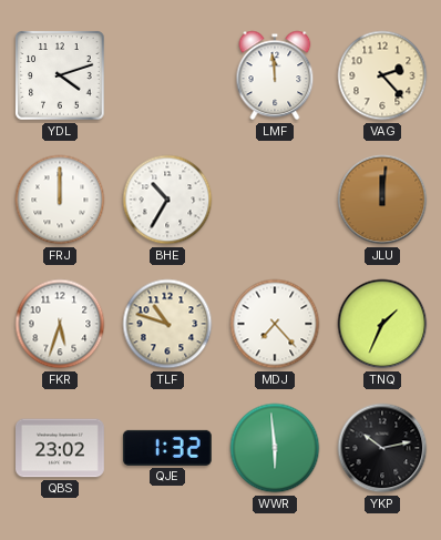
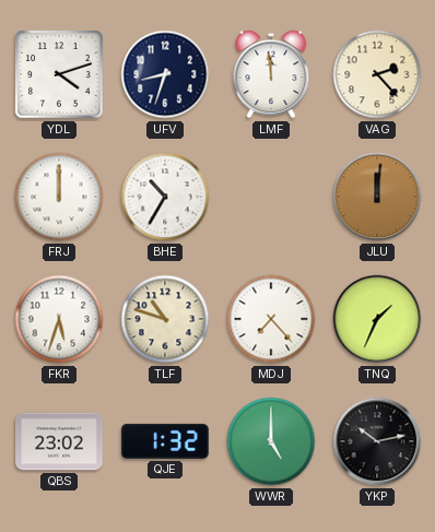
UFV: none -> 8:33
WWR: 5:59 -> 5:00
